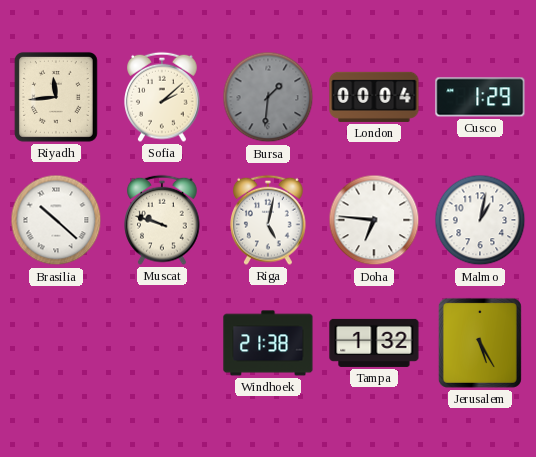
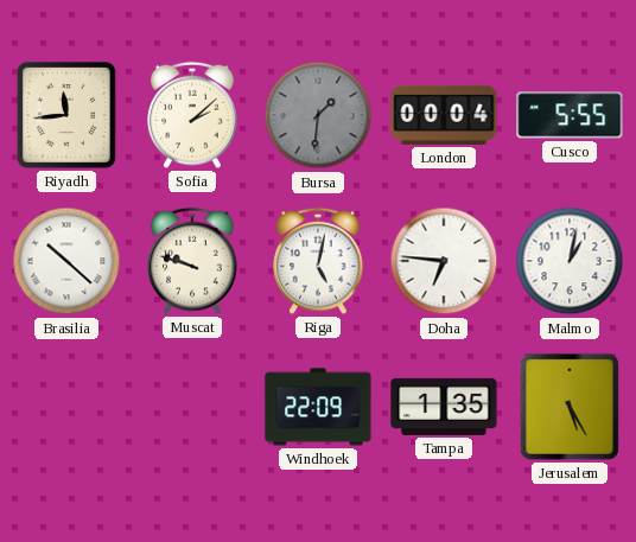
Cusco: 1:29 -> 5:55
Windhoek: 21:38 -> 22:09
Tampa: 1:32 -> 1:35
